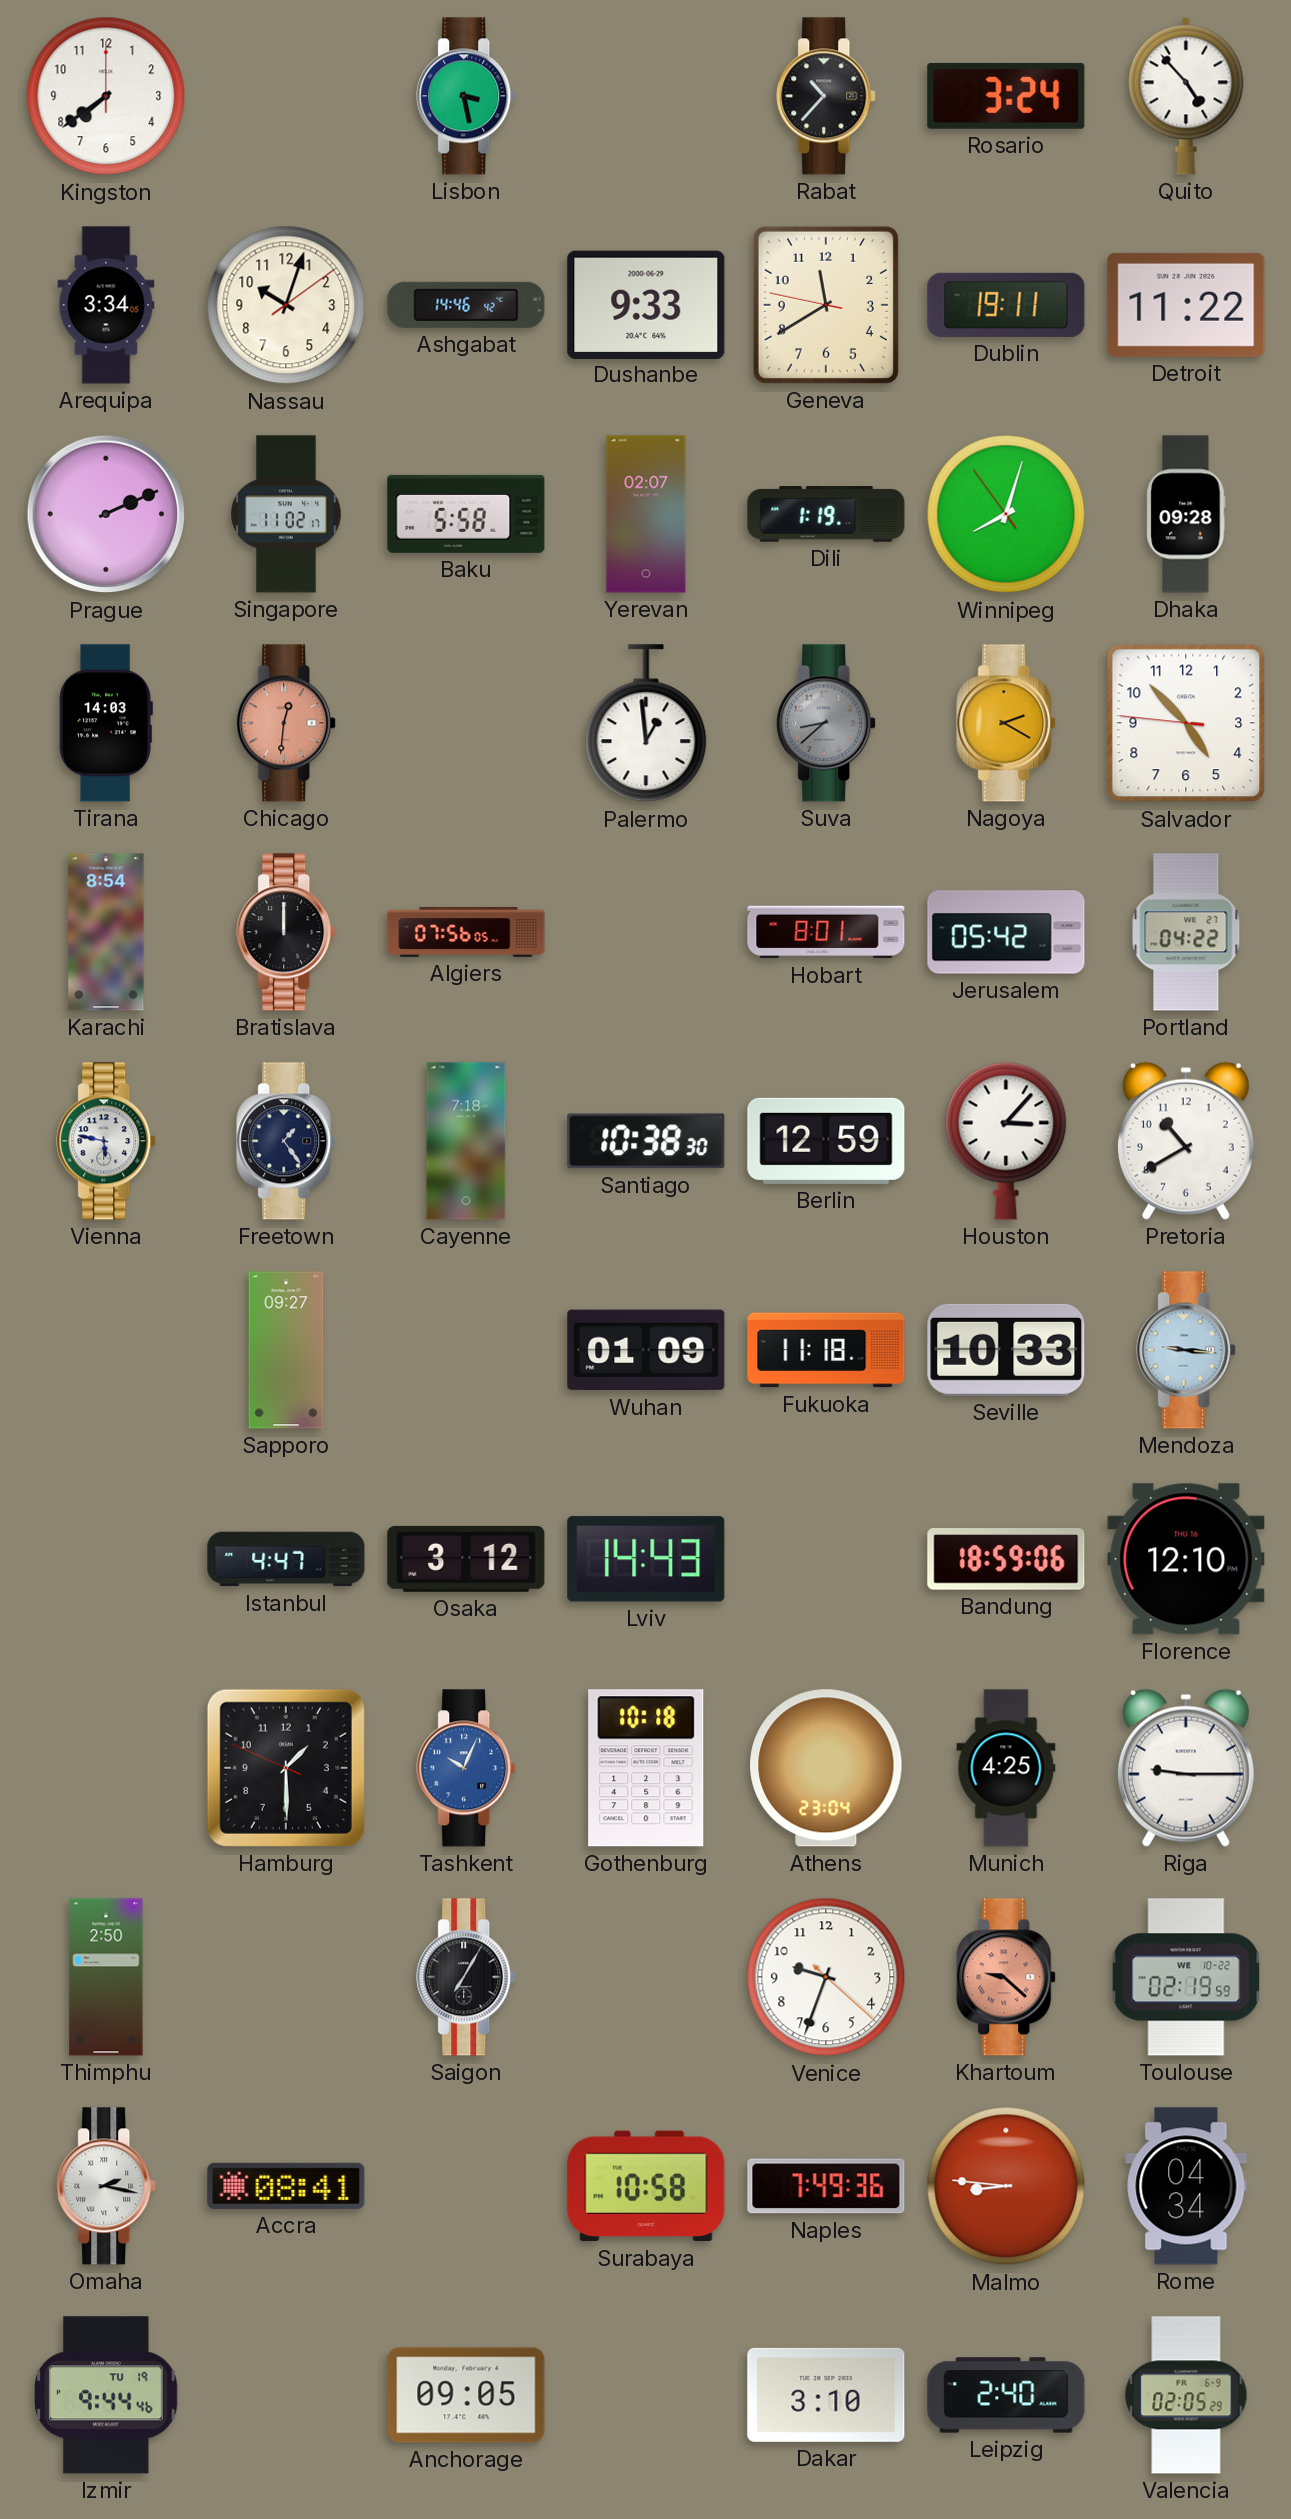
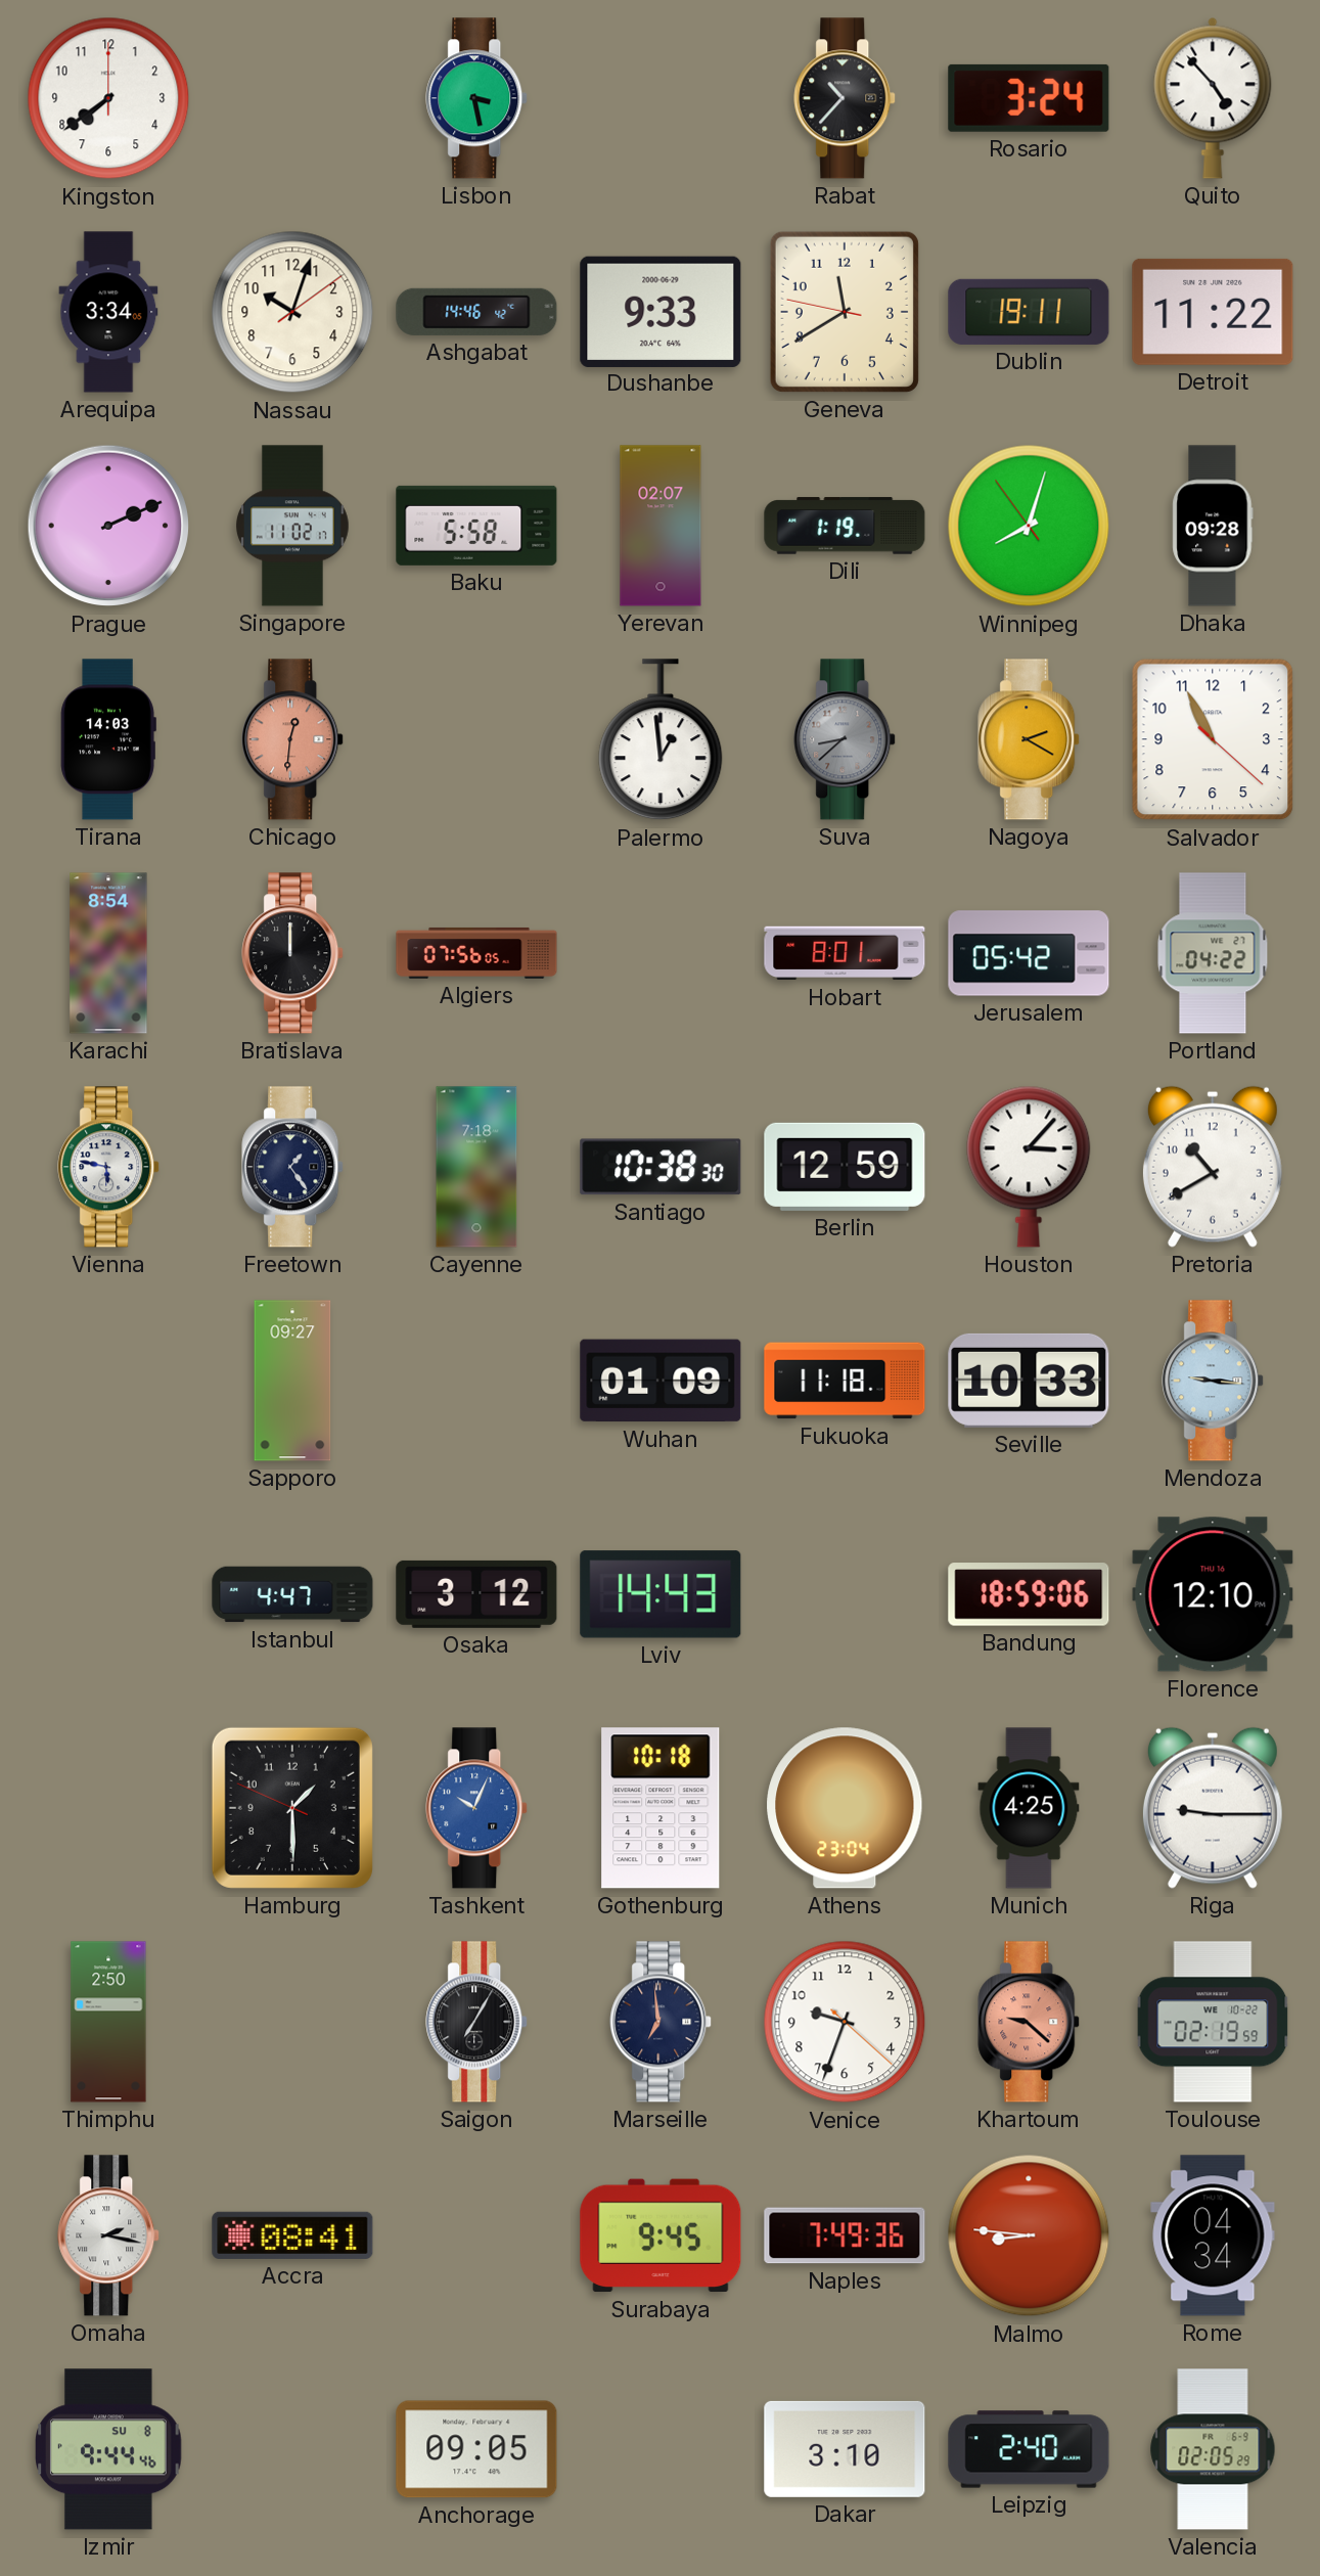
Salvador: 4:52 -> 10:55
Marseille: none -> 6:59
Surabaya: 10:58 -> 9:45
Izmir date: TU 19 -> SU 8
